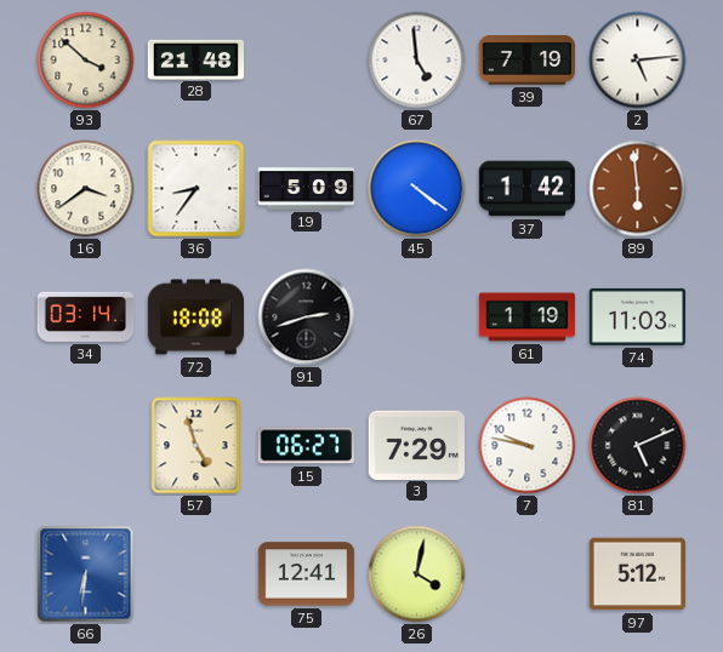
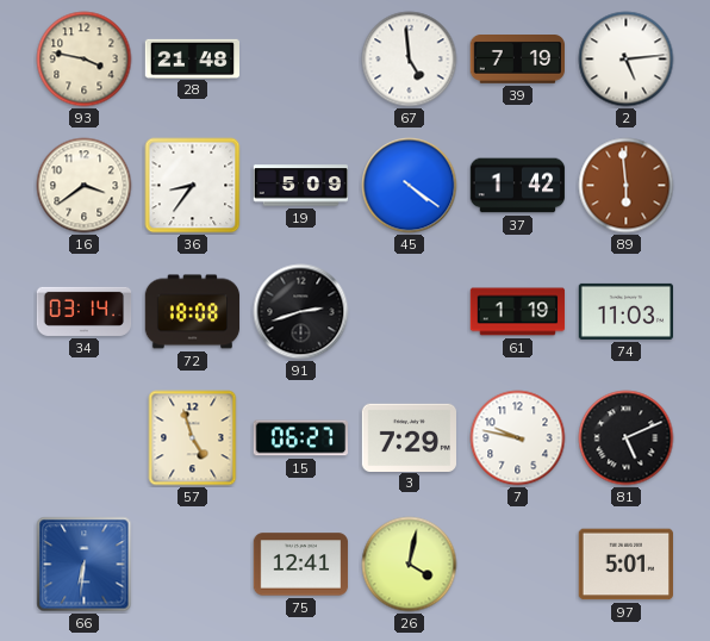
93: 3:52 -> 3:47
97: 5:12 -> 5:01
